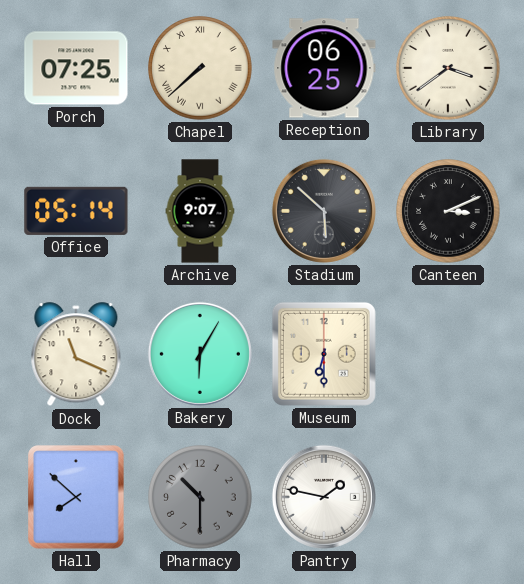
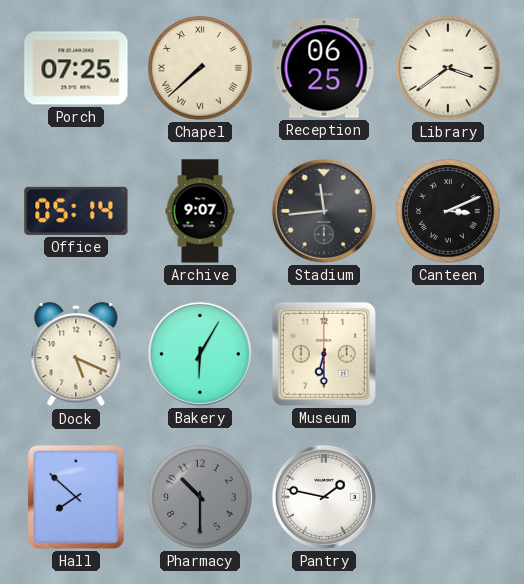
Stadium: 5:52 -> 11:44
Dock: 11:19 -> 5:19
